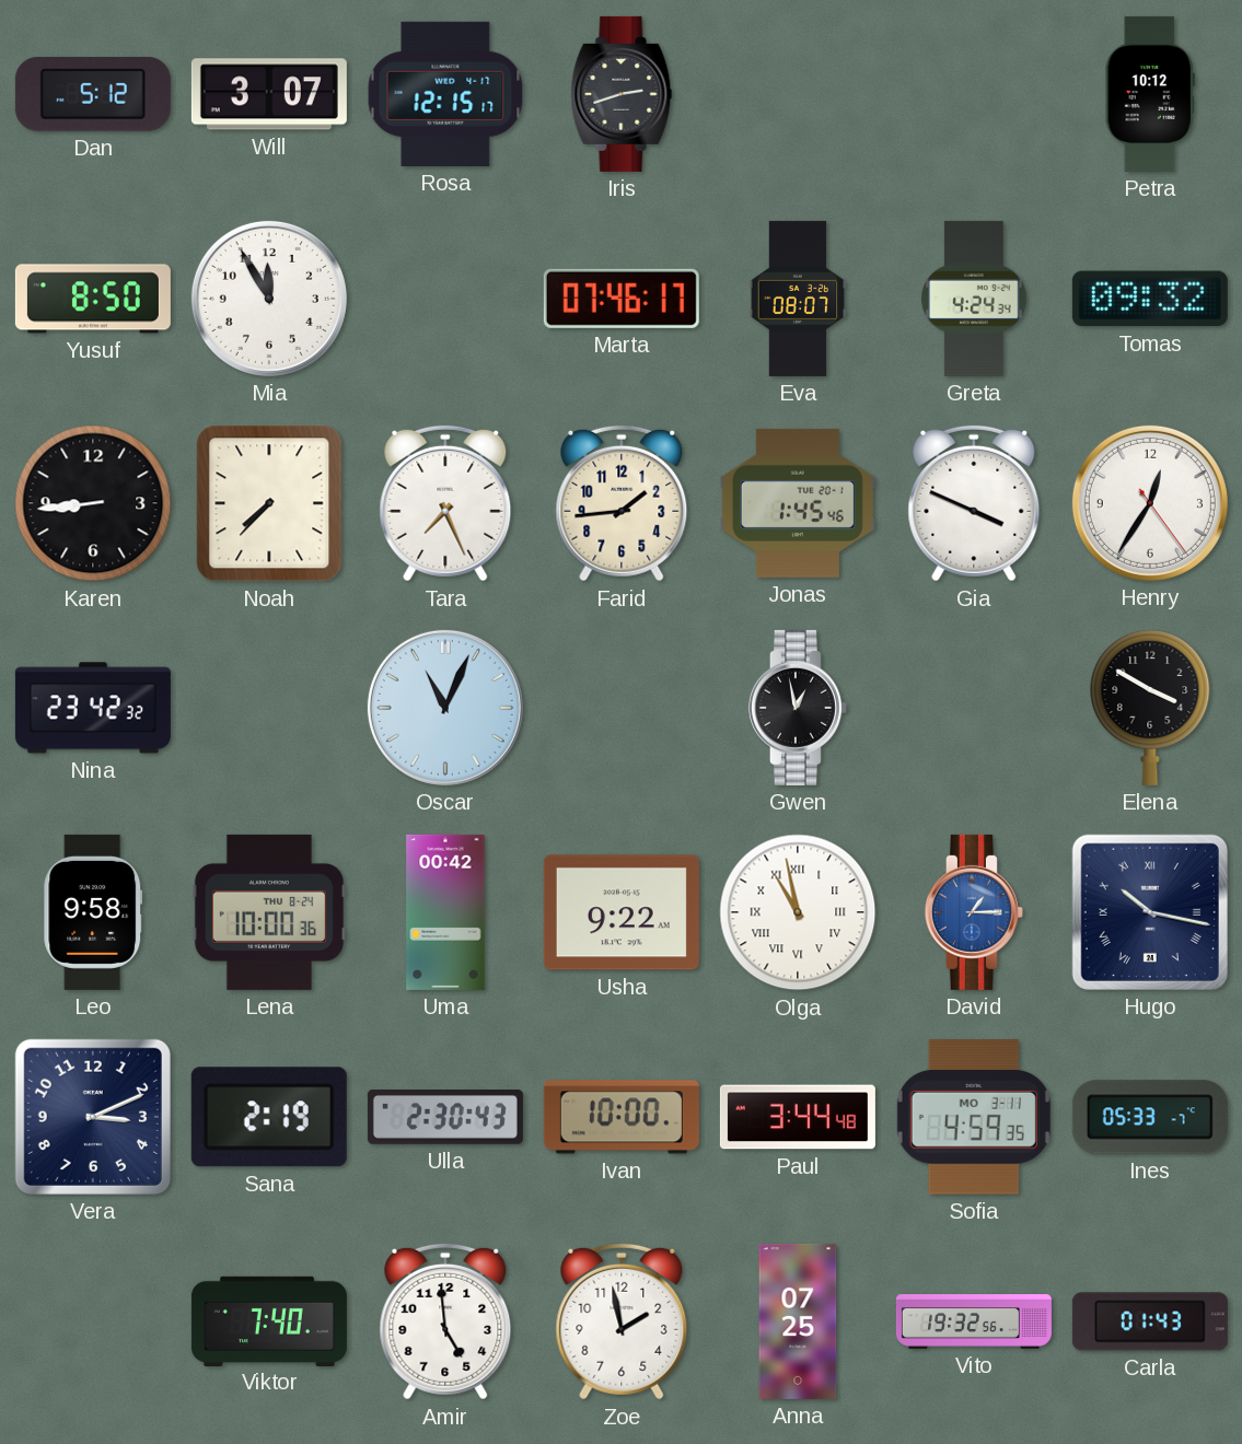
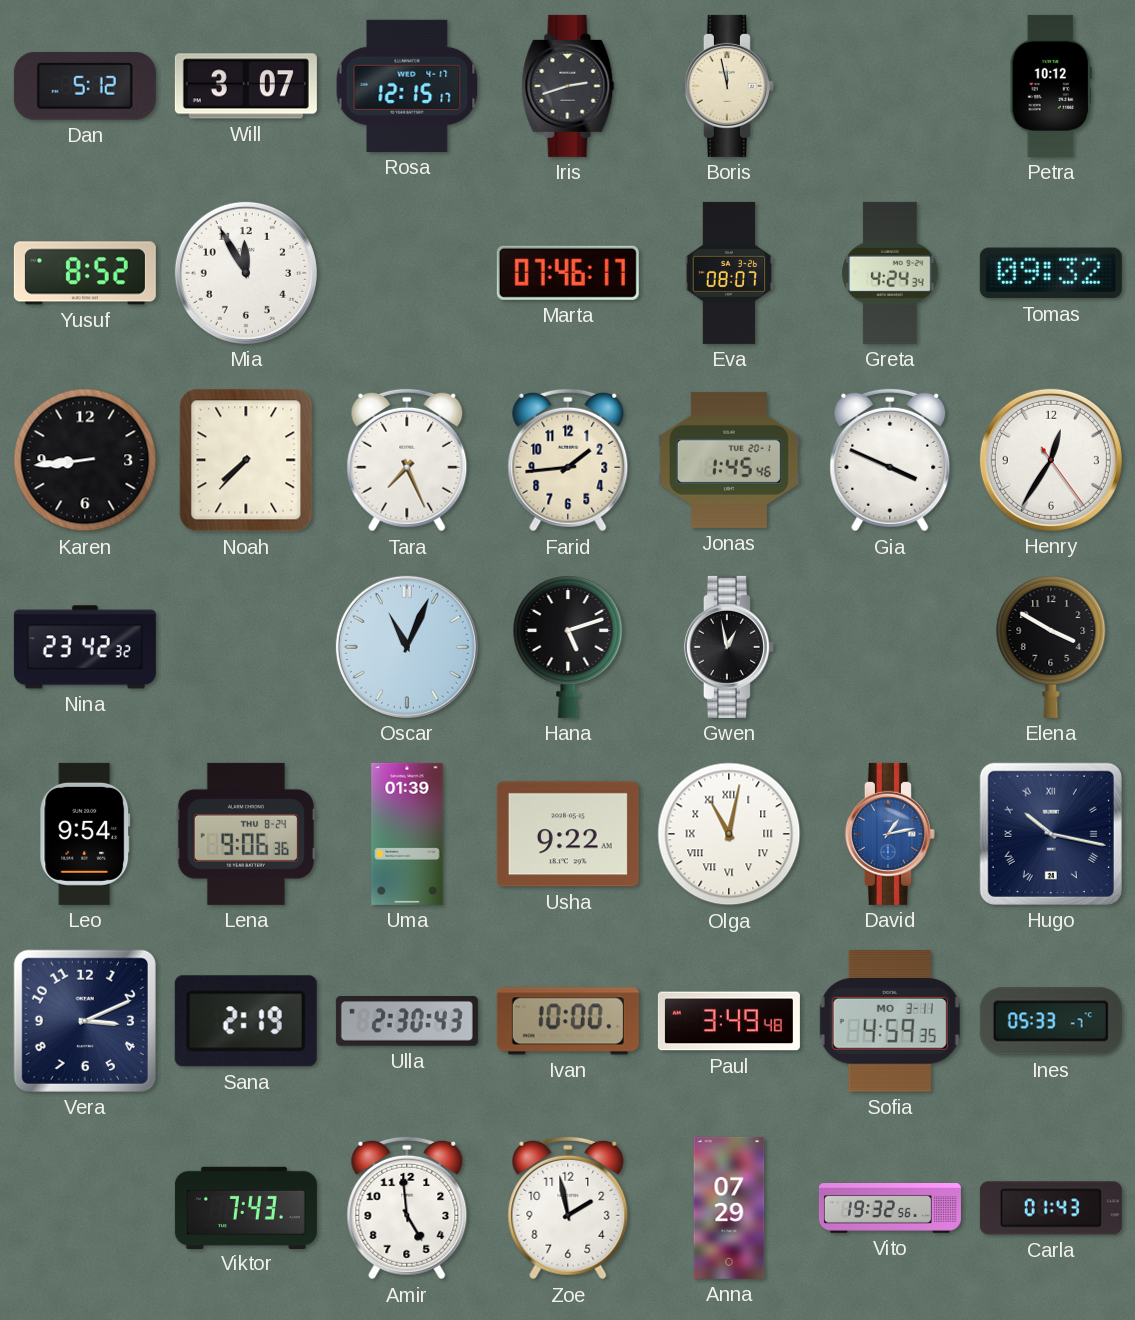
Boris: none -> 11:58
Yusuf: 8:50 -> 8:52
Hana: none -> 5:12
Leo: 9:58 -> 9:54
Lena: 10:00 -> 9:06
Uma: 00:42 -> 01:39
Olga: 10:58 -> 11:02
David: 1:15 -> 1:13
Paul: 3:44 -> 3:49
Viktor: 7:40 -> 7:43
Anna: 07:25 -> 07:29
